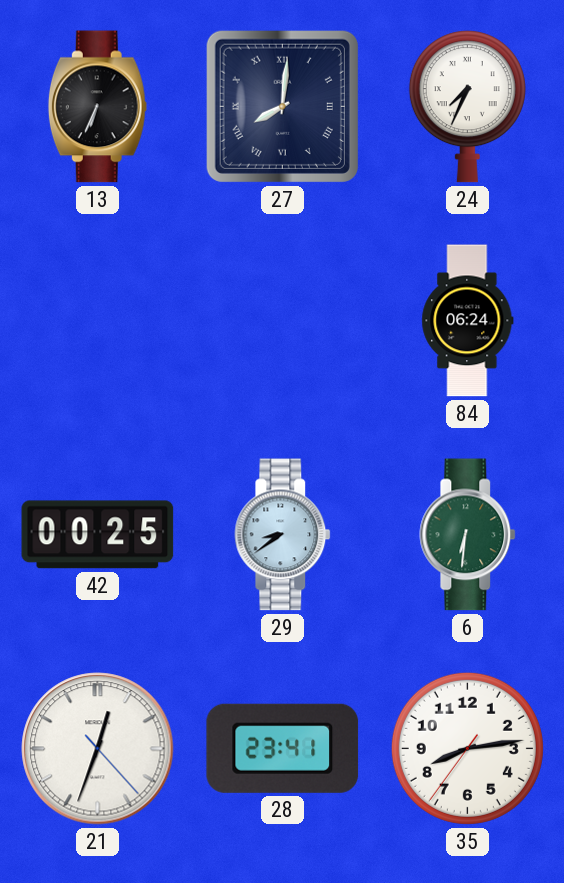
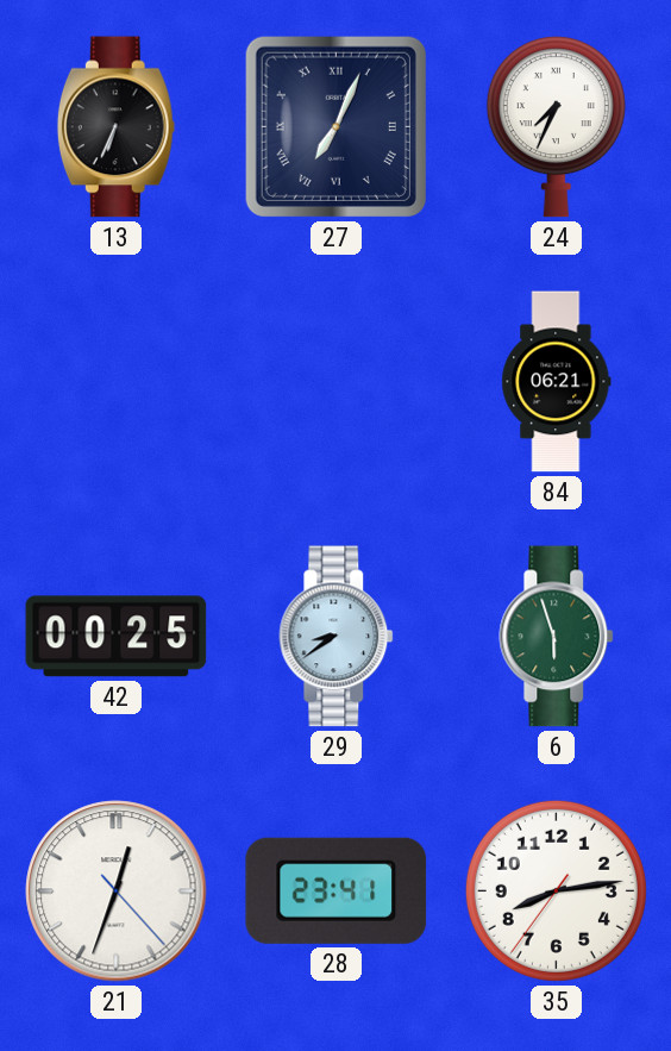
27: 8:01 -> 7:04
84: 06:24 -> 06:21
6: 6:31 -> 5:57
